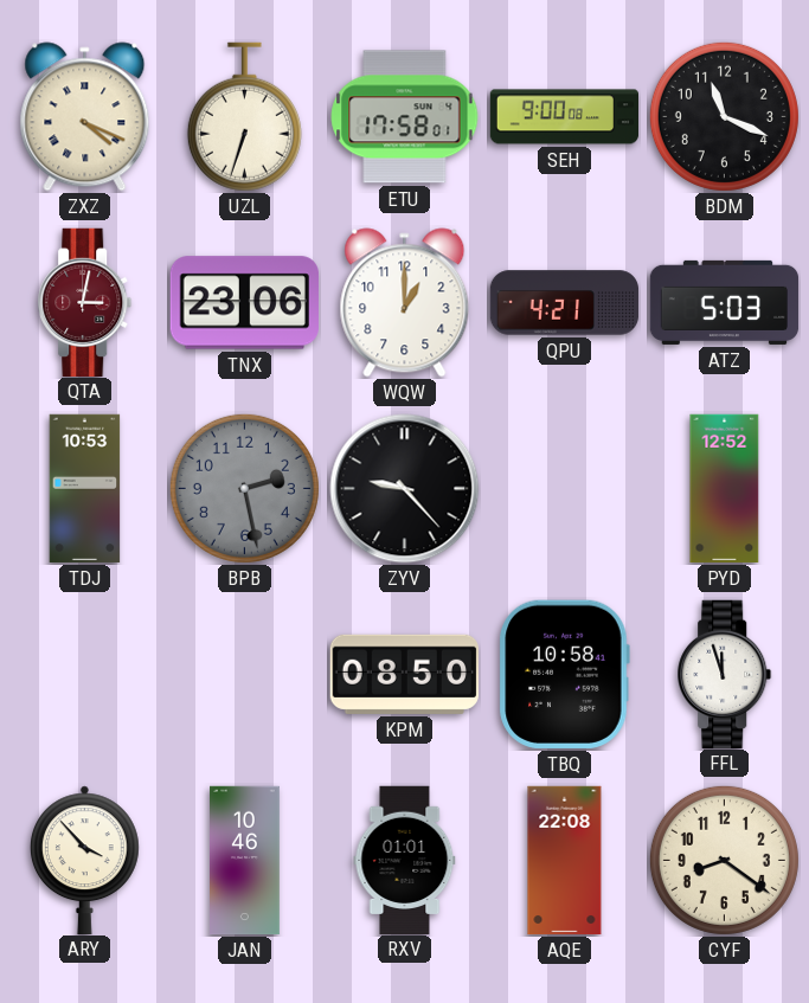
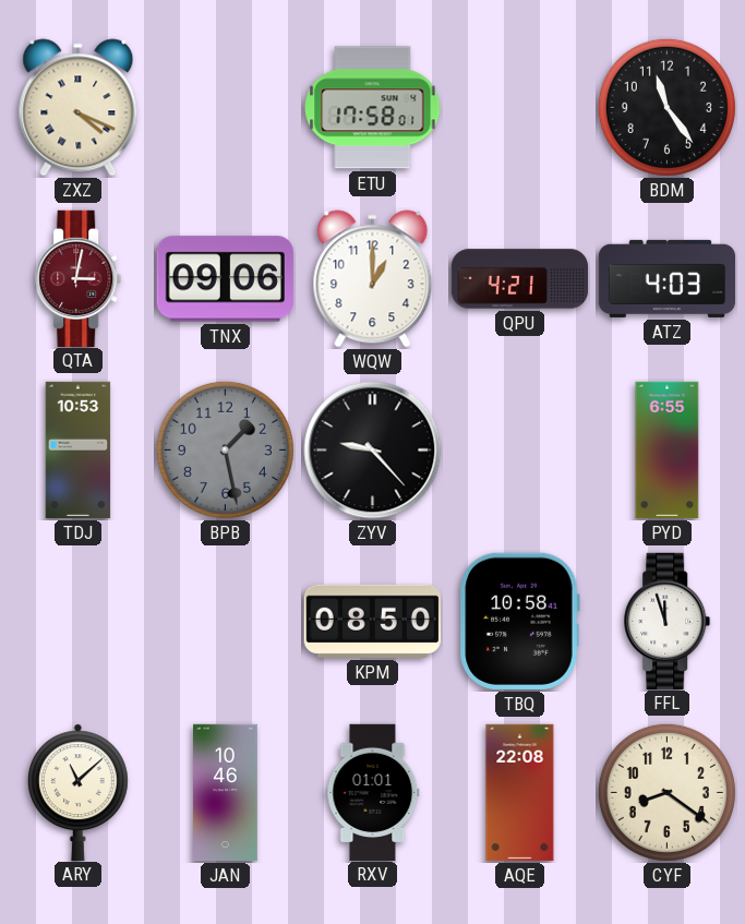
UZL: 6:33 -> none
SEH: 9:00 -> none
BDM: 11:19 -> 11:24
TNX: 23:06 -> 09:06
ATZ: 5:03 -> 4:03
BPB: 2:28 -> 1:28
PYD: 12:52 -> 6:55
ARY: 3:53 -> 11:08
